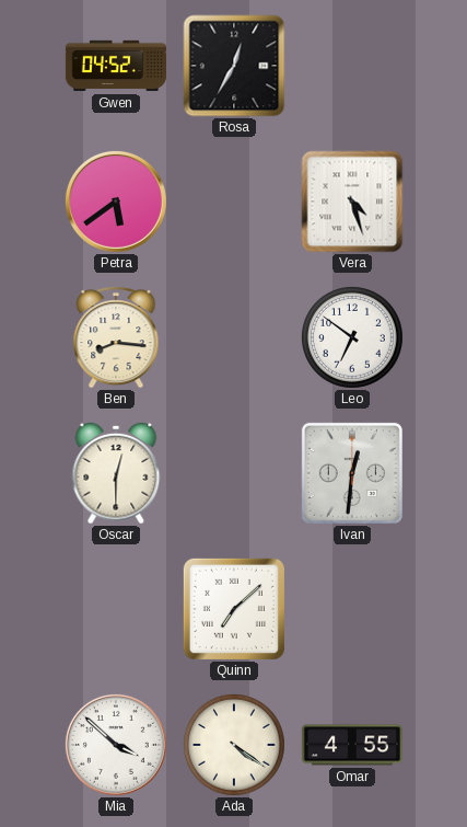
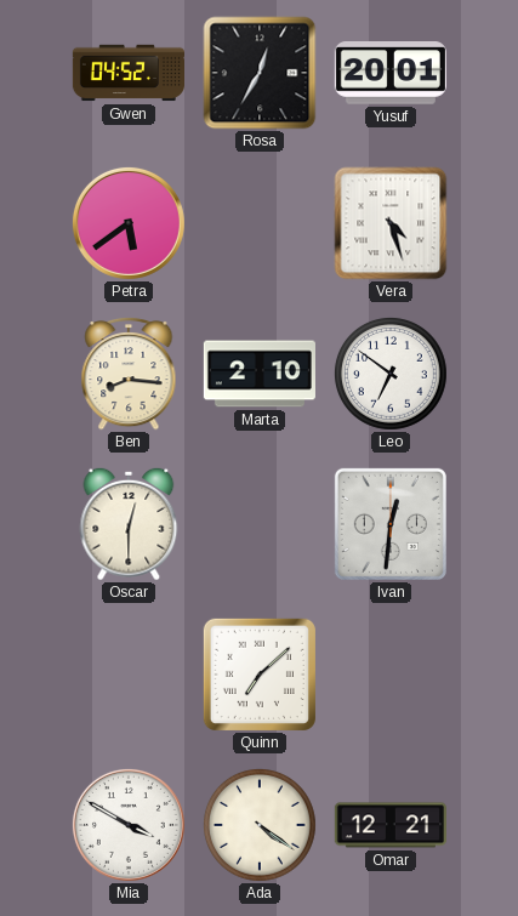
Yusuf: none -> 20:01
Marta: none -> 2:10
Mia: 3:52 -> 3:50
Omar: 4:55 -> 12:21
